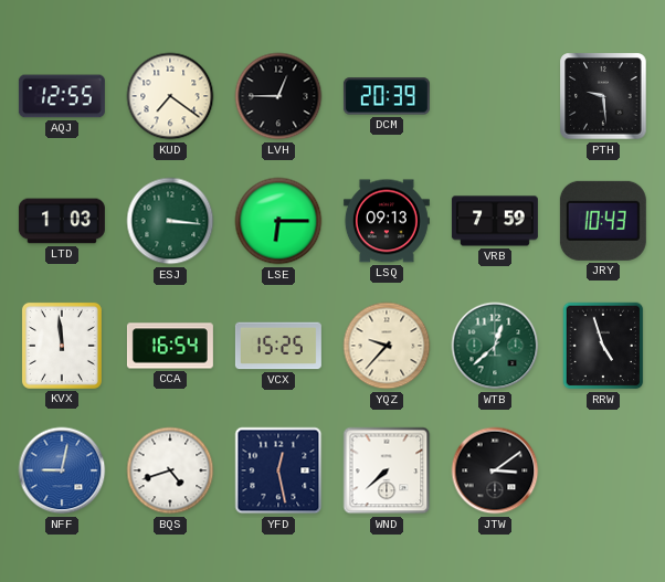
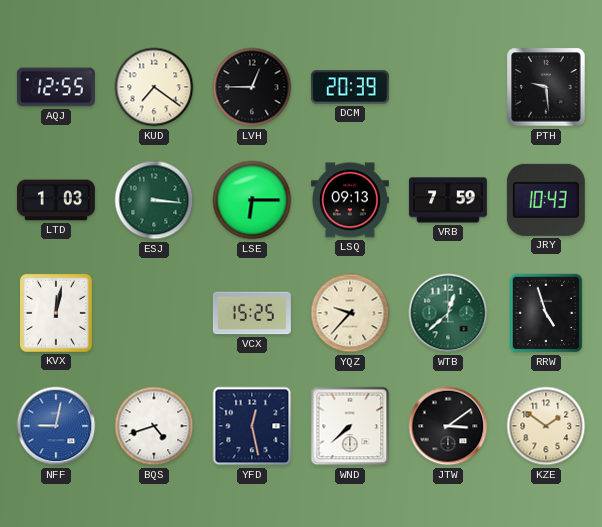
KVX: 11:59 -> 12:02
CCA: 16:54 -> none
KZE: none -> 1:51
